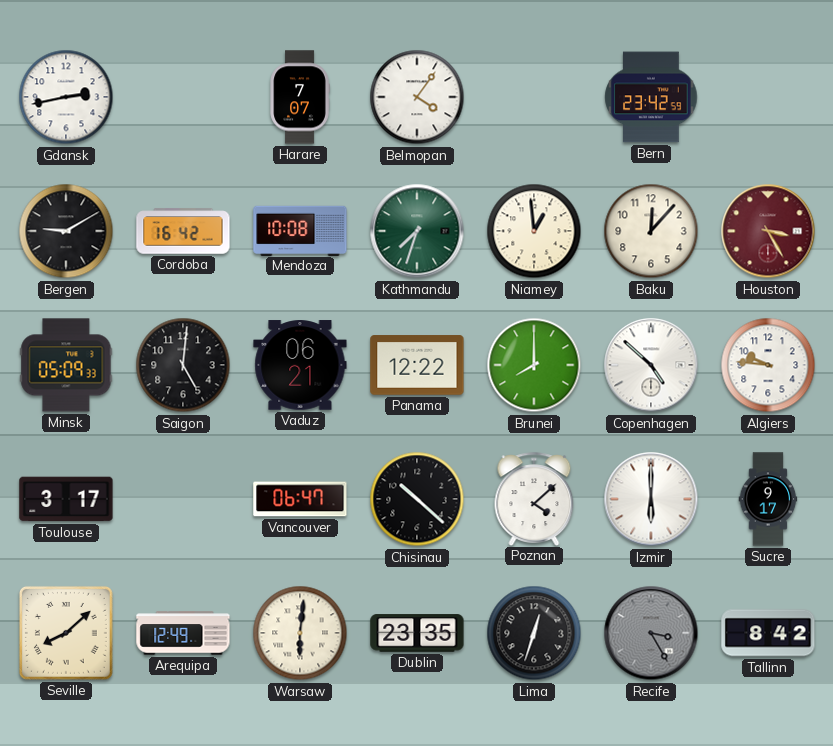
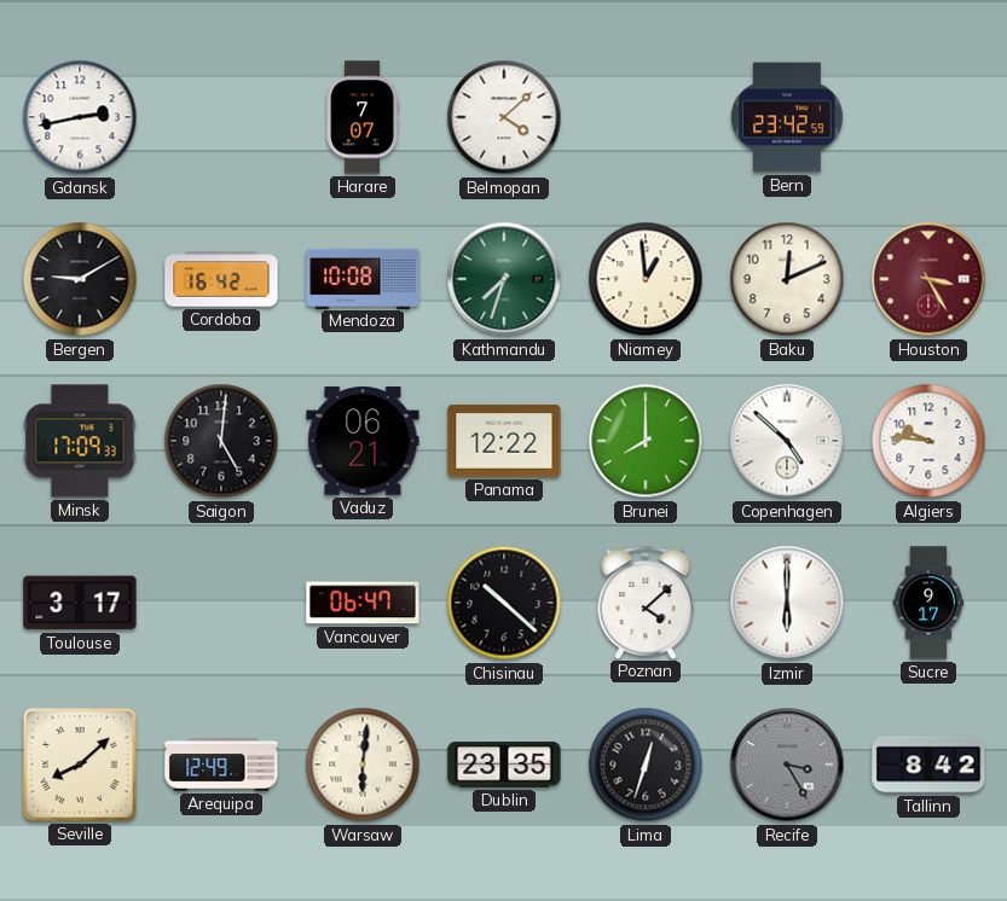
Belmopan: 4:06 -> 4:08
Baku: 12:07 -> 12:11
Minsk: 05:09 -> 17:09
